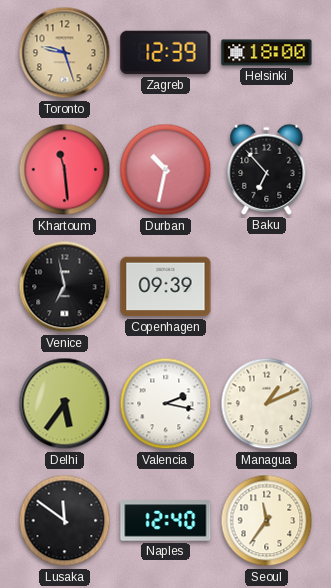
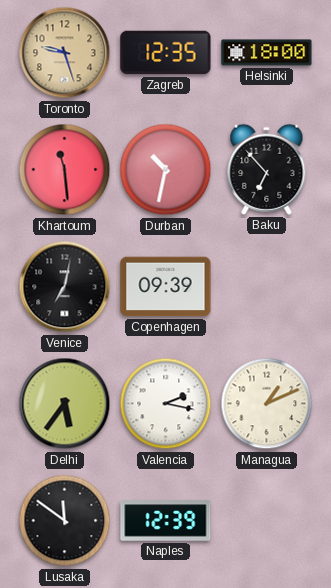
Zagreb: 12:39 -> 12:35
Venice: 6:58 -> 7:02
Naples: 12:40 -> 12:39
Seoul: 11:36 -> none
